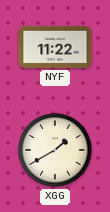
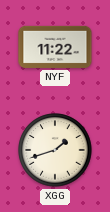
XGG: 1:40 -> 1:42
